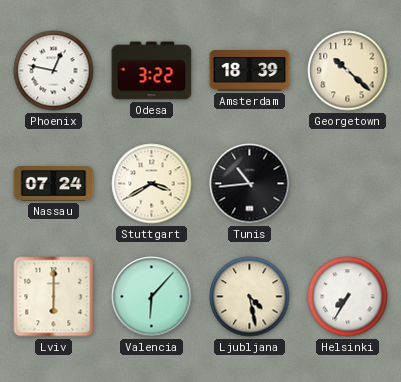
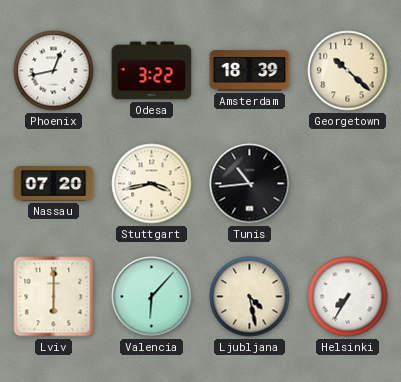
Phoenix: 12:47 -> 12:43
Nassau: 07:24 -> 07:20
Stuttgart: 3:40 -> 3:43
